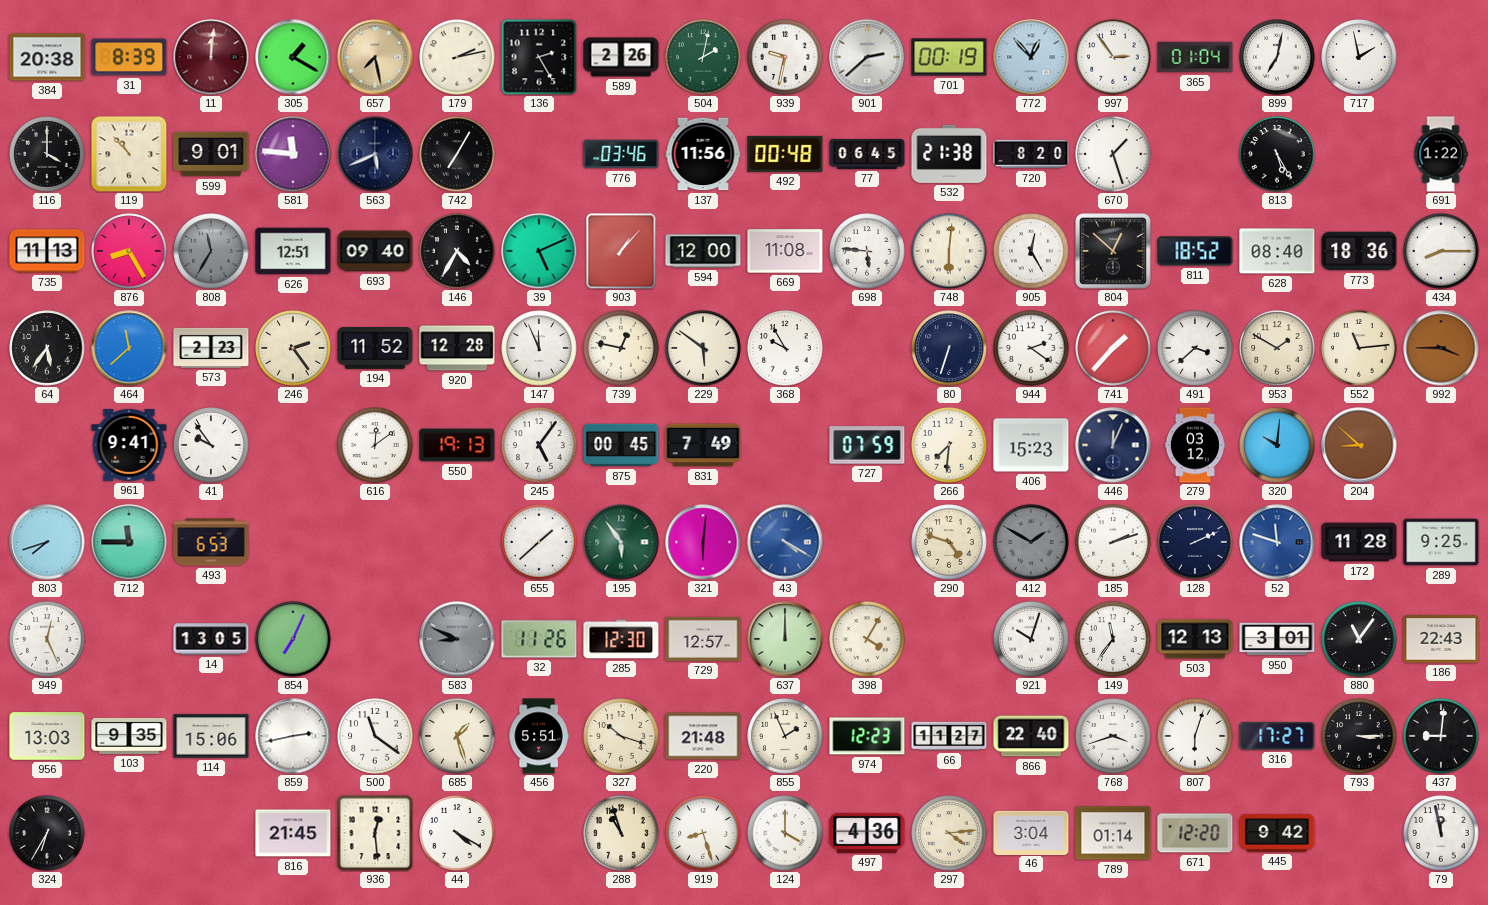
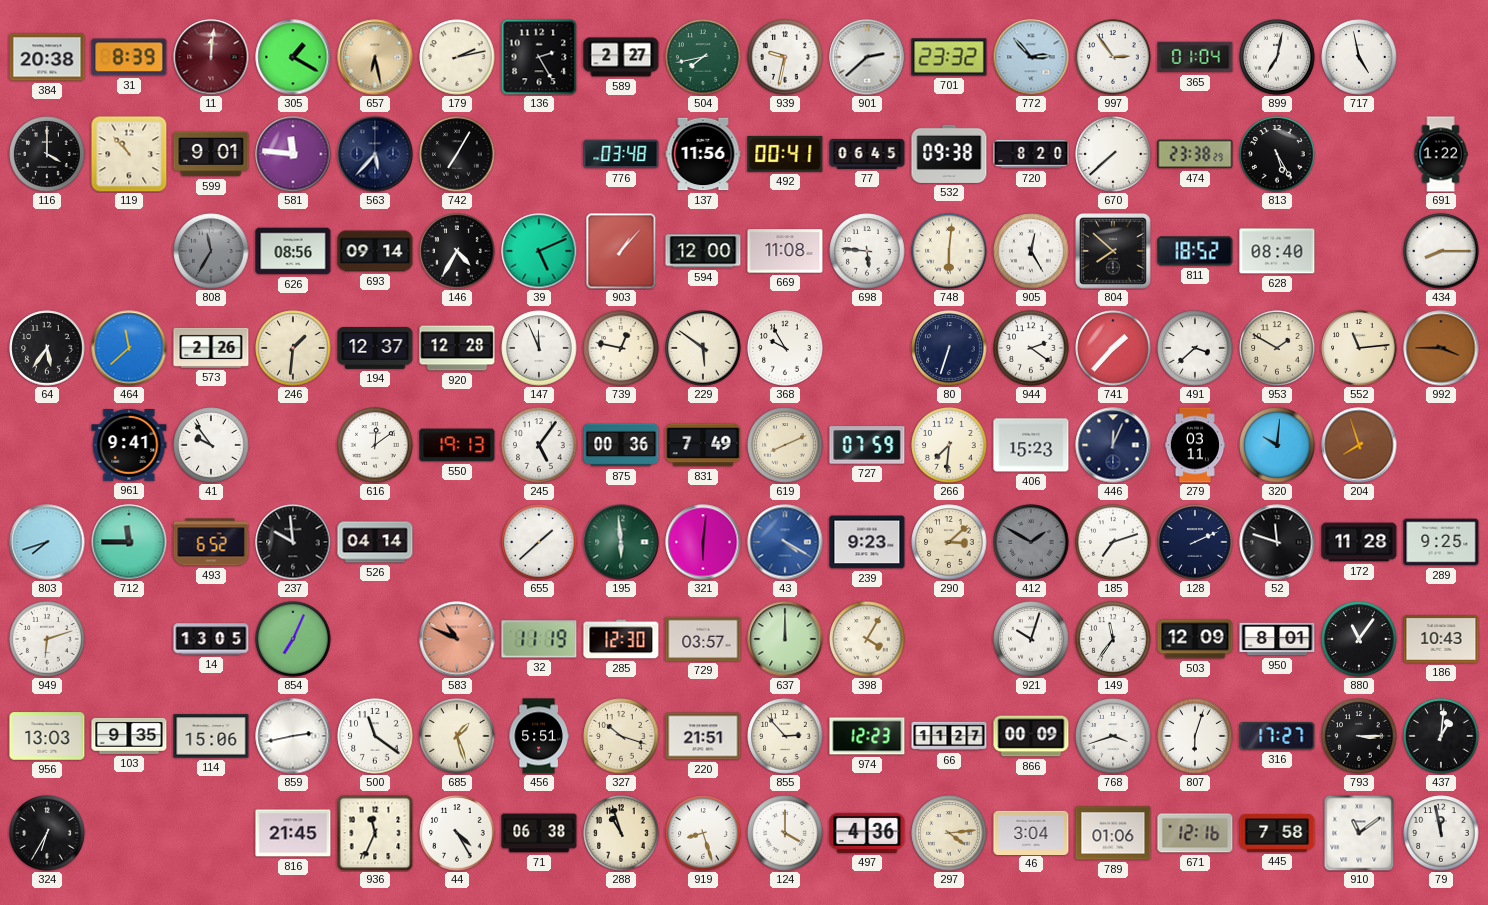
657: 7:28 -> 6:28
589: 2:26 -> 2:27
504: 2:02 -> 7:43
701: 00:19 -> 23:32
772: 12:53 -> 2:53
717: 1:58 -> 4:58
563: 5:41 -> 5:37
776: 03:46 -> 03:48
492: 00:48 -> 00:41
532: 21:38 -> 09:38
670: 1:27 -> 7:38
474: none -> 23:38
735: 11:13 -> none
876: 8:25 -> none
626: 12:51 -> 08:56
693: 09:40 -> 09:14
804: 12:52 -> 7:52
773: 18:36 -> none
573: 2:23 -> 2:26
246: 2:24 -> 1:31
194: 11:52 -> 12:37
875: 00:45 -> 00:36
619: none -> 8:11
279: 03:12 -> 03:11
204: 8:52 -> 7:57
493: 6:53 -> 6:52
237: none -> 9:59
526: none -> 04:14
195: 5:54 -> 5:59
239: none -> 9:23
290: 4:48 -> 3:08
185: 2:12 -> 7:12
52 dial: blue -> black
949: 12:26 -> 6:12
583: 8:49 -> 10:49
583 dial: grey -> salmon
32: 11:26 -> 11:19
729: 12:57 -> 03:57
503: 12:13 -> 12:09
950: 3:01 -> 8:01
186: 22:43 -> 10:43
220: 21:48 -> 21:51
855: 1:56 -> 2:53
866: 22:40 -> 00:09
437: 9:01 -> 1:01
936: 12:29 -> 11:34
44: 4:20 -> 4:25
71: none -> 06:38
789: 01:14 -> 01:06
671: 12:20 -> 12:16
445: 9:42 -> 7:58
910: none -> 11:09
